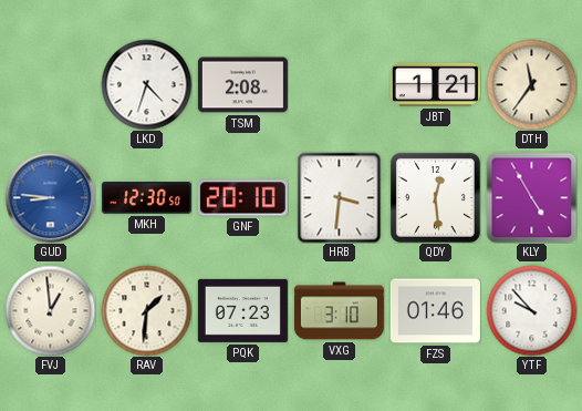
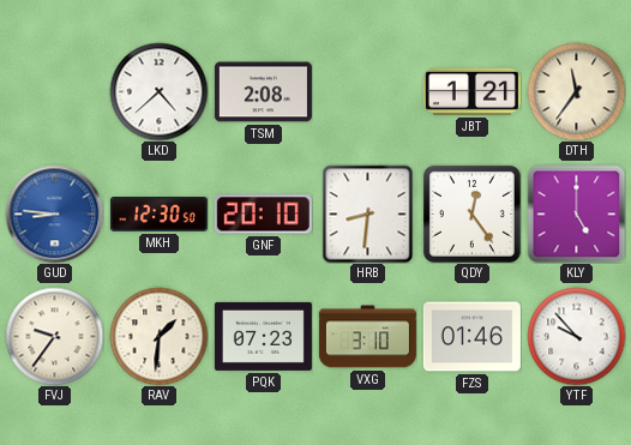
LKD: 4:33 -> 4:38
HRB: 3:31 -> 8:31
QDY: 12:29 -> 12:24
KLY: 4:55 -> 5:00
FVJ: 12:59 -> 9:36
